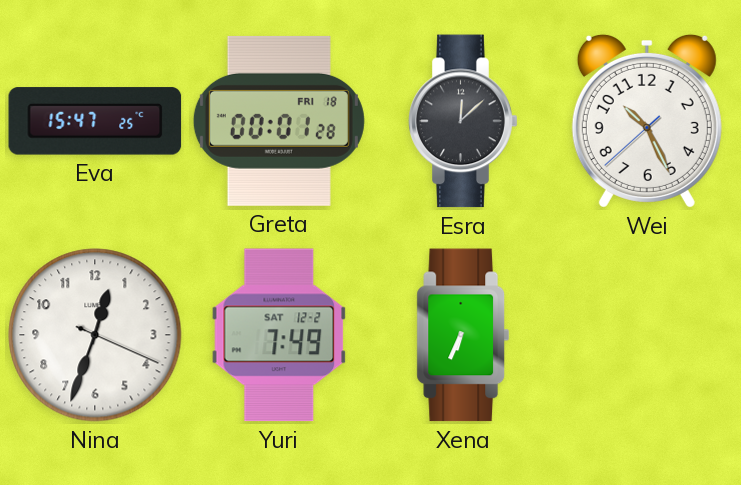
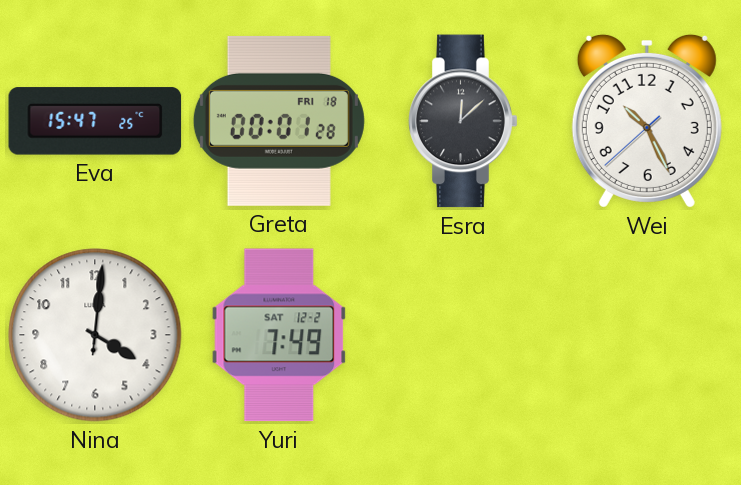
Nina: 12:33 -> 4:01
Xena: 6:34 -> none
